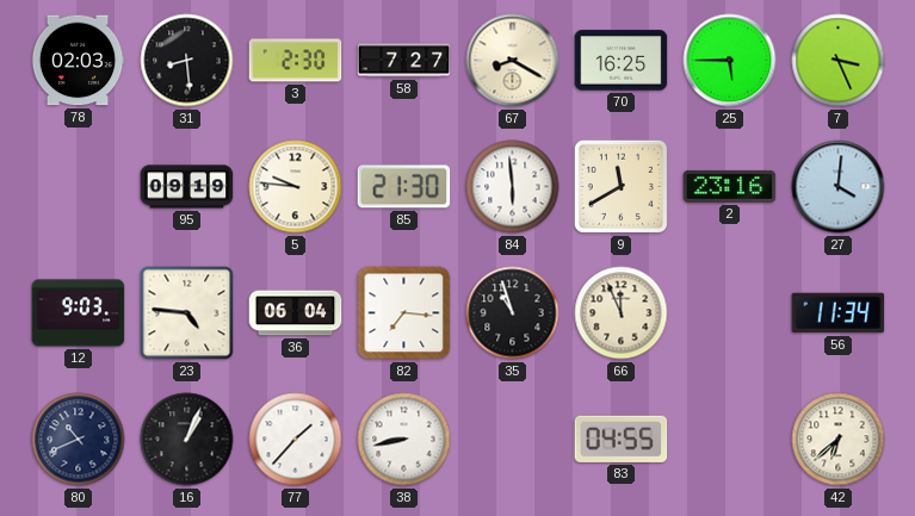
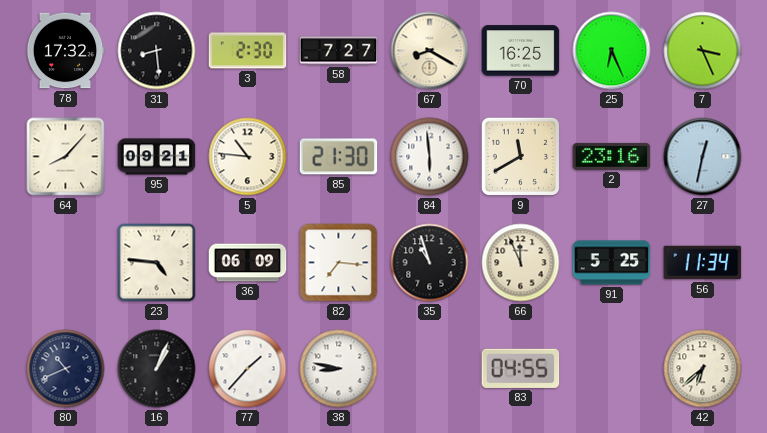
78: 02:03 -> 17:32
25: 5:45 -> 6:26
64: none -> 8:07
95: 09:19 -> 09:21
5: 9:46 -> 10:46
27: 4:01 -> 12:32
12: 9:03 -> none
36: 06:04 -> 06:09
91: none -> 5:25
38: 8:43 -> 8:47
